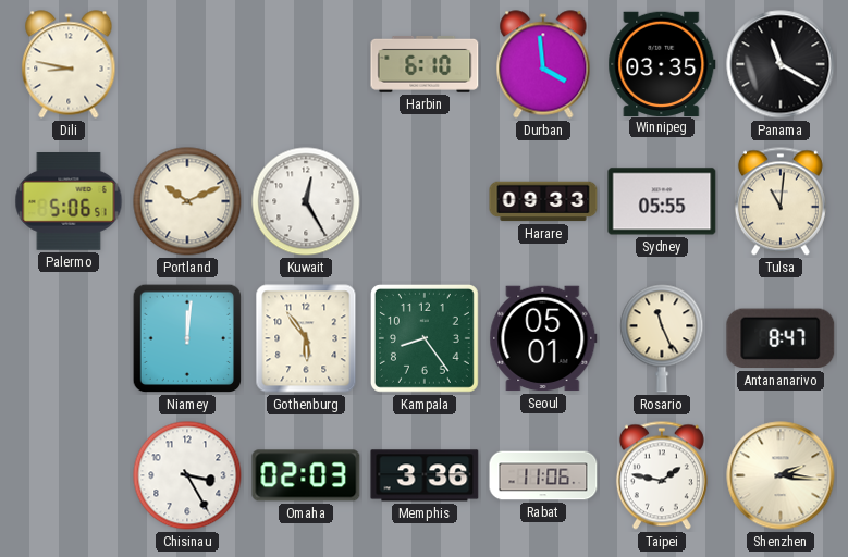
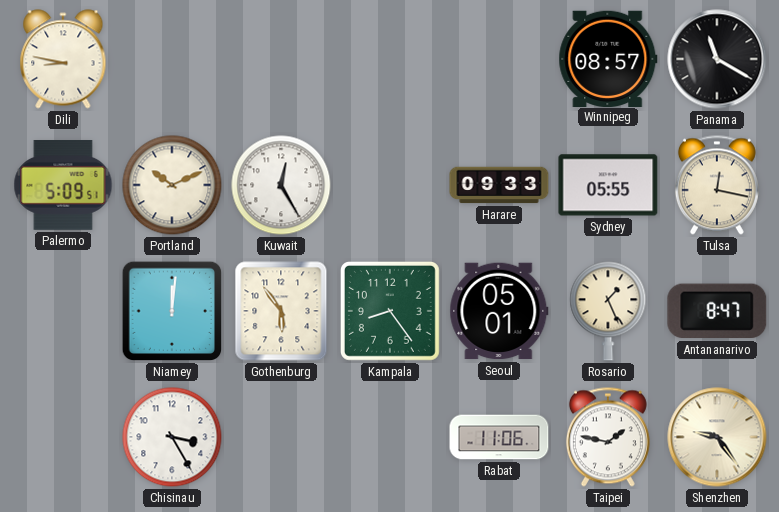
Harbin: 6:10 -> none
Durban: 3:59 -> none
Winnipeg: 03:35 -> 08:57
Palermo: 5:06 -> 5:09
Tulsa: 11:01 -> 12:17
Rosario: 11:26 -> 1:26
Omaha: 02:03 -> none
Memphis: 3:36 -> none
Shenzhen: 2:16 -> 9:24
